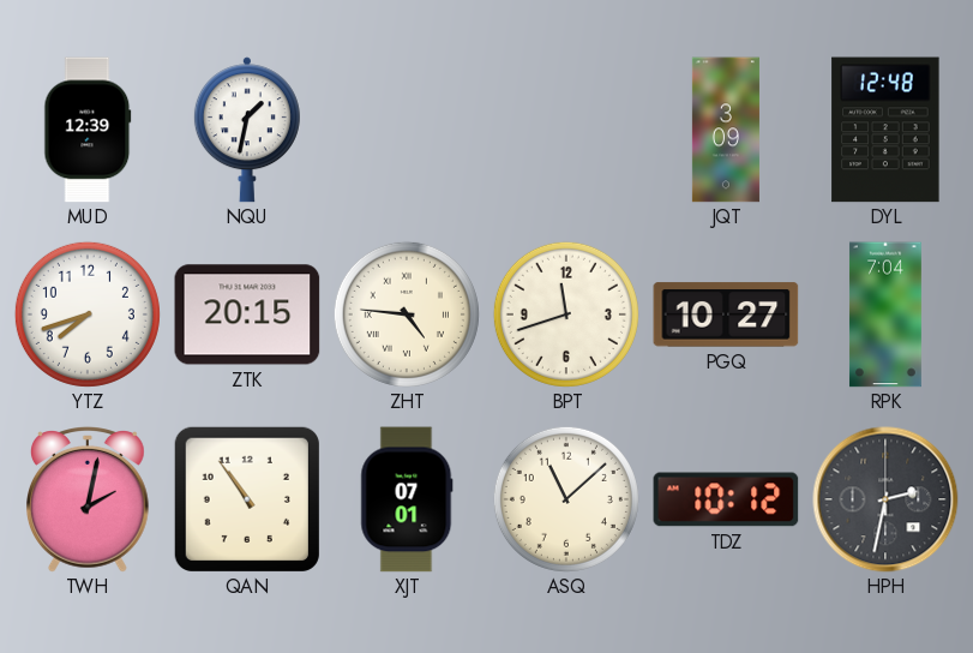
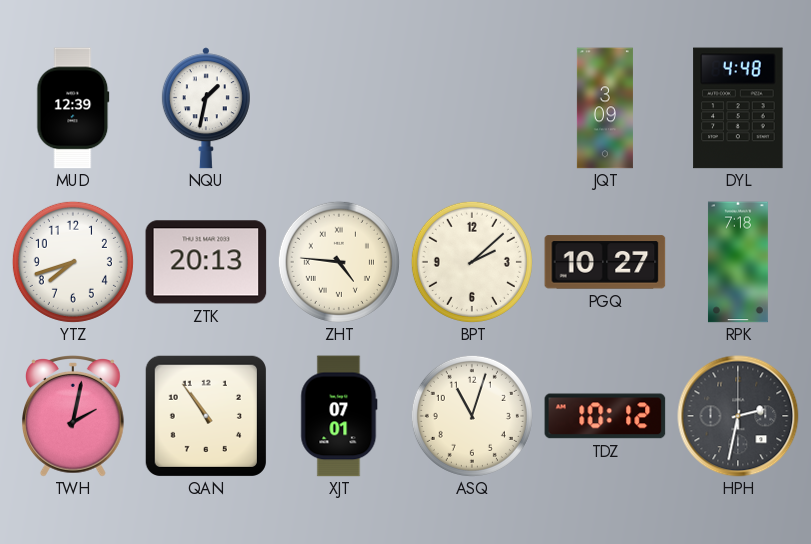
DYL: 12:48 -> 4:48
ZTK: 20:15 -> 20:13
BPT: 11:42 -> 2:08
RPK: 7:04 -> 7:18
ASQ: 11:08 -> 11:03
